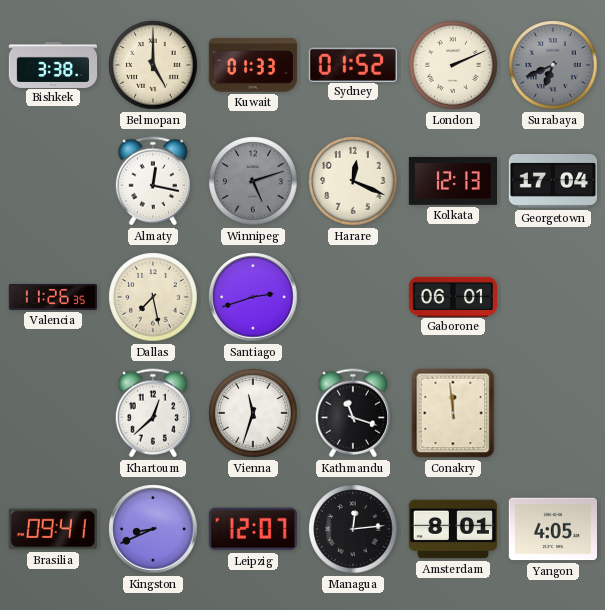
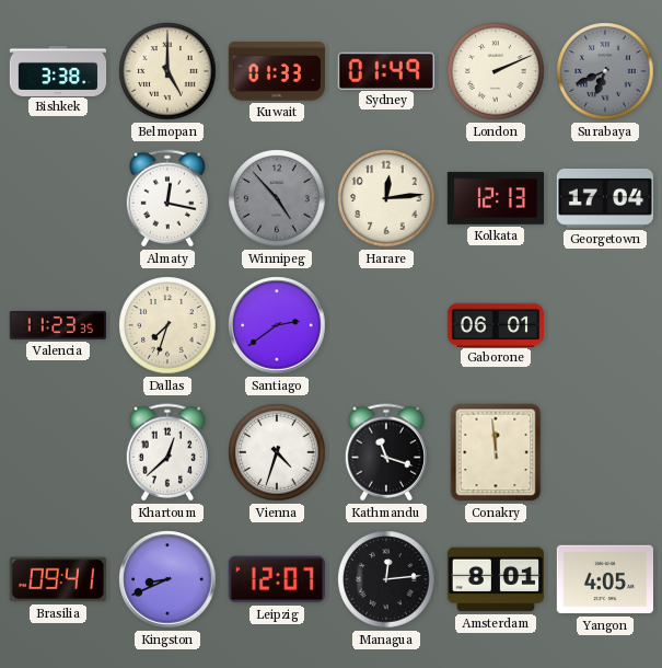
Sydney: 01:52 -> 01:49
Winnipeg: 5:12 -> 4:53
Harare: 12:19 -> 12:14
Valencia: 11:26 -> 11:23
Dallas: 7:28 -> 7:33
Santiago: 2:42 -> 2:39
Vienna: 11:33 -> 4:33
